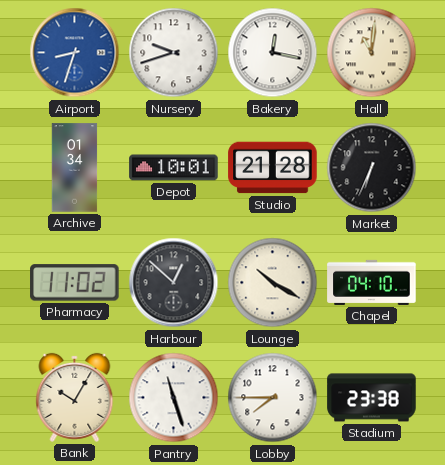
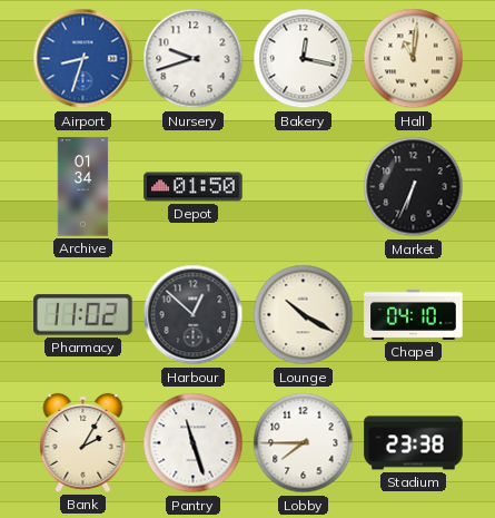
Depot: 10:01 -> 01:50
Studio: 21:28 -> none
Bank: 10:05 -> 2:05
